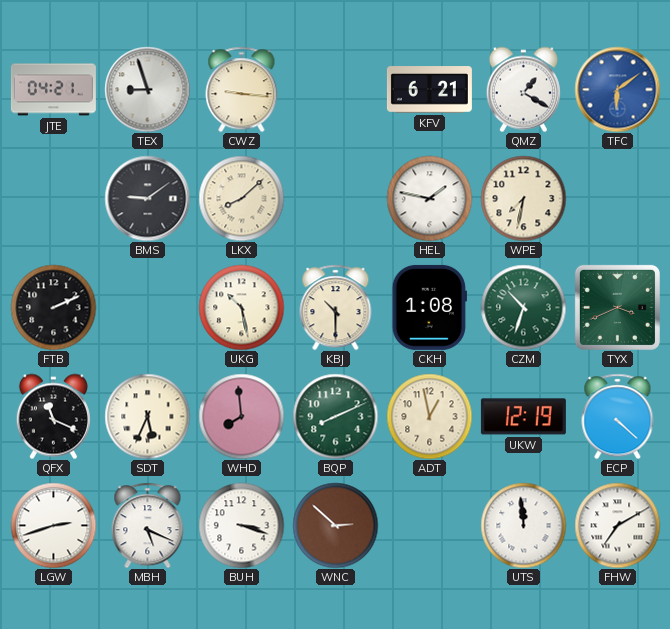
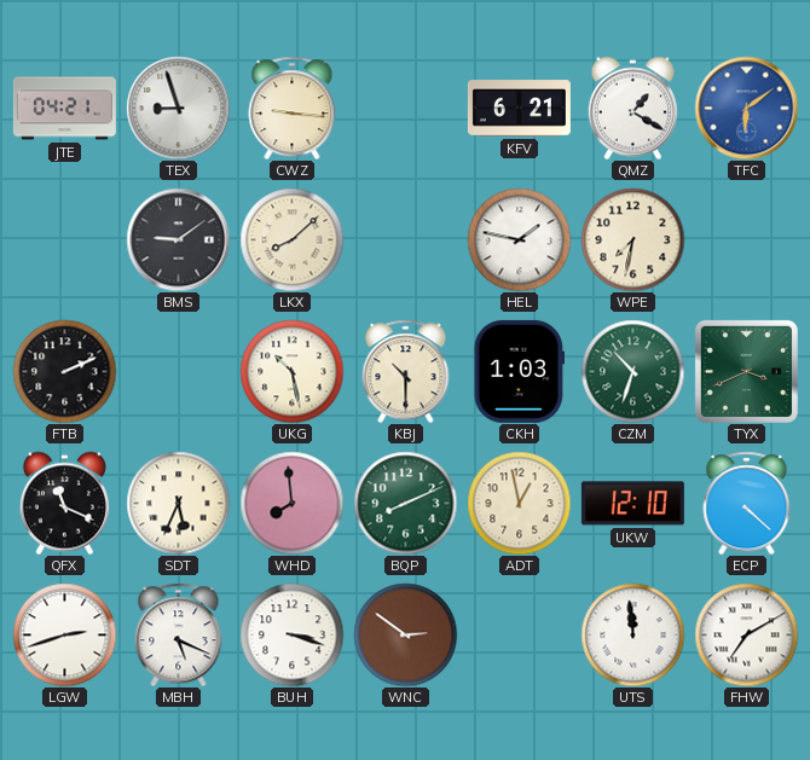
CKH: 1:08 -> 1:03
UKW: 12:19 -> 12:10
WNC: 2:52 -> 2:51
